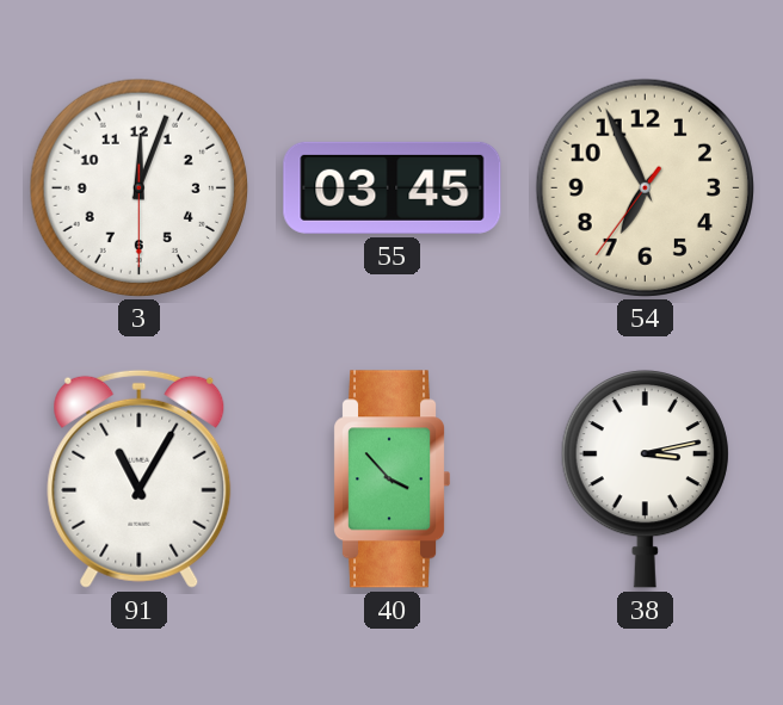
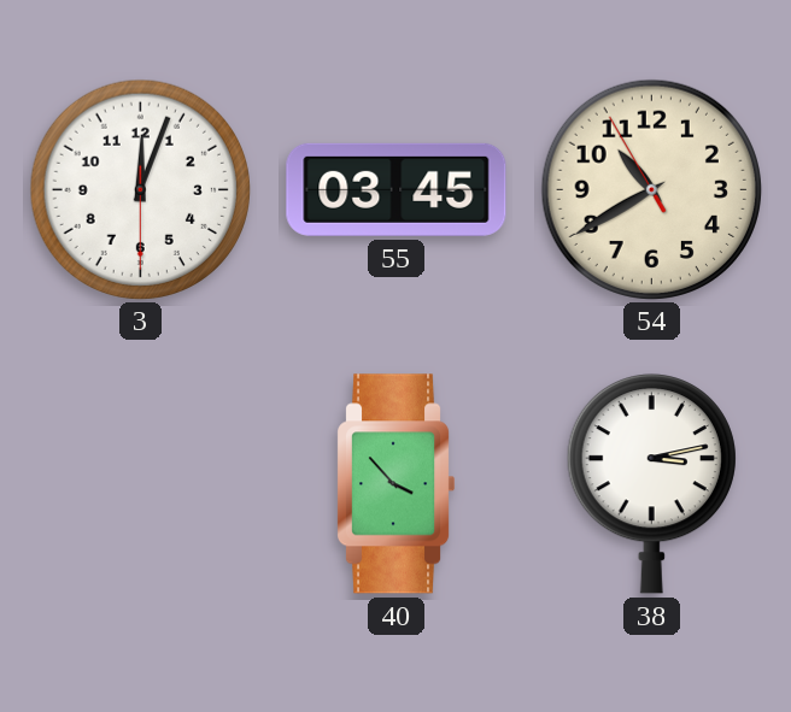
54: 6:55 -> 10:39
91: 11:05 -> none
